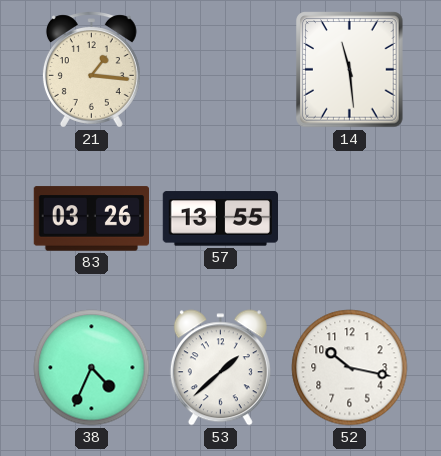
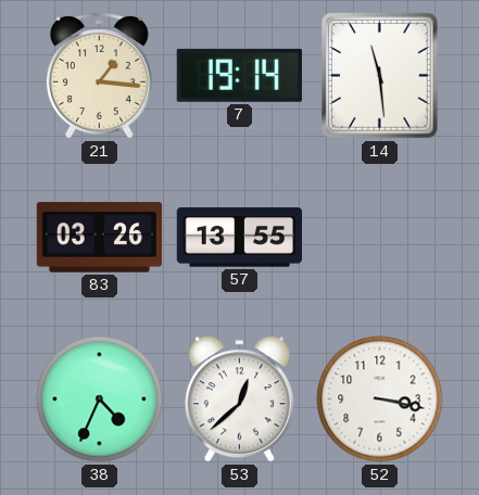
7: none -> 19:14
53: 1:38 -> 12:38
52: 10:17 -> 3:17
